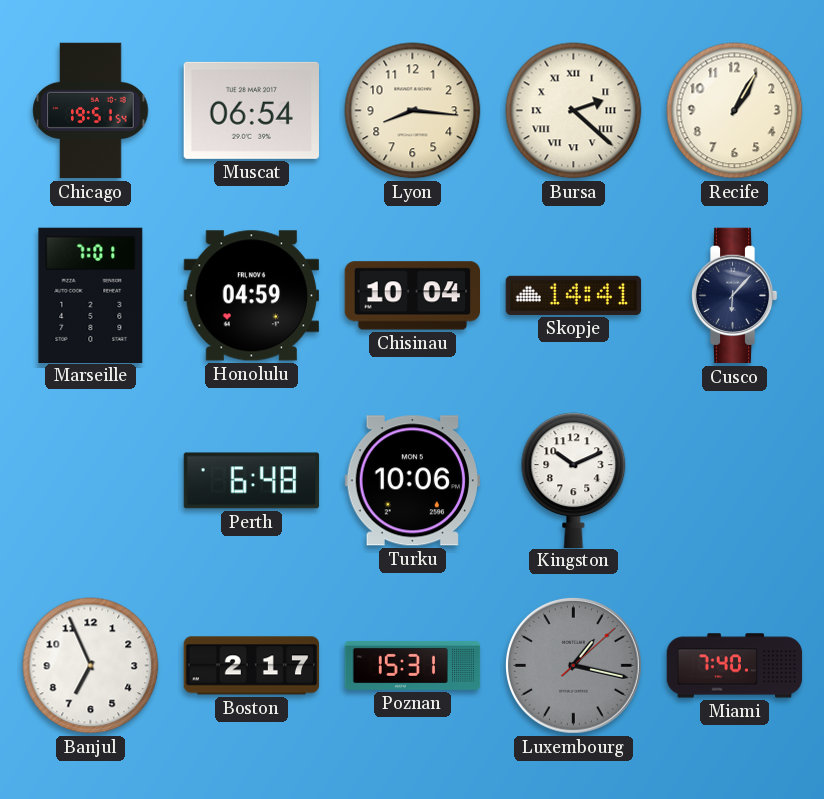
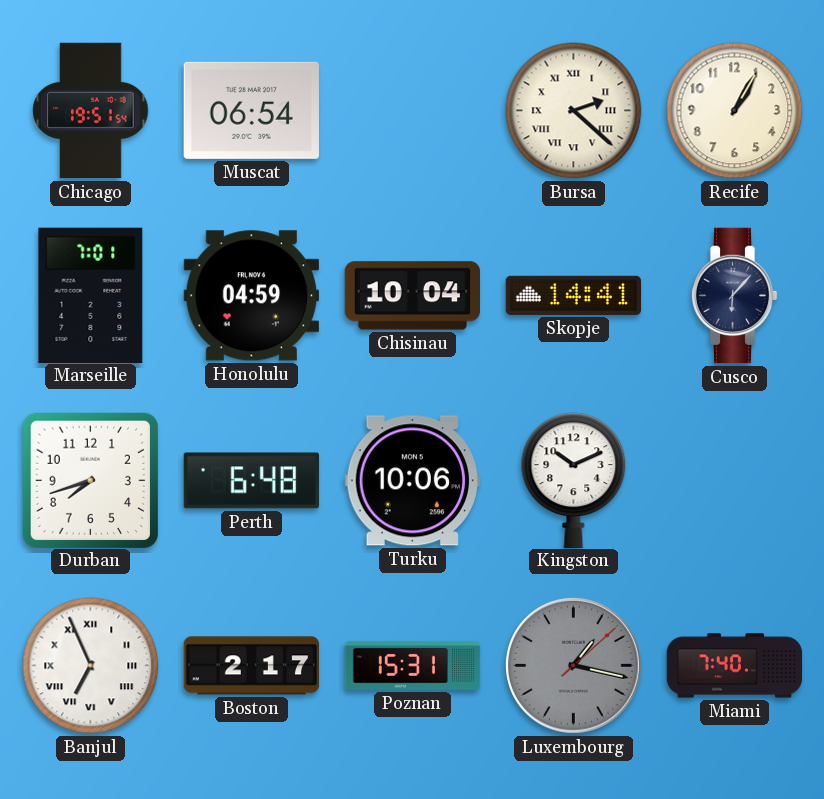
Lyon: 8:16 -> none
Durban: none -> 7:42
Banjul numerals: Arabic -> Roman
